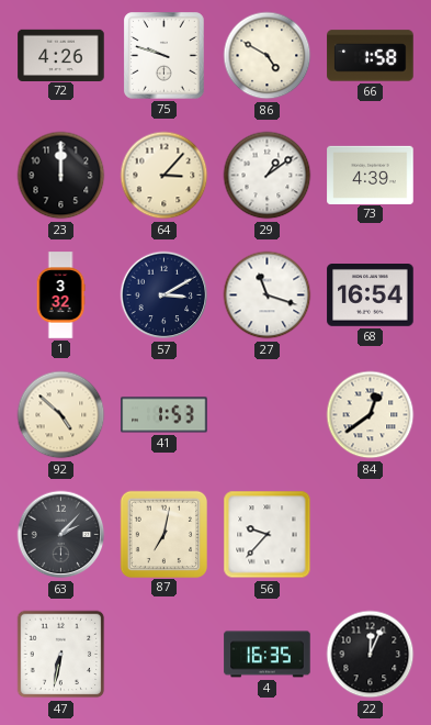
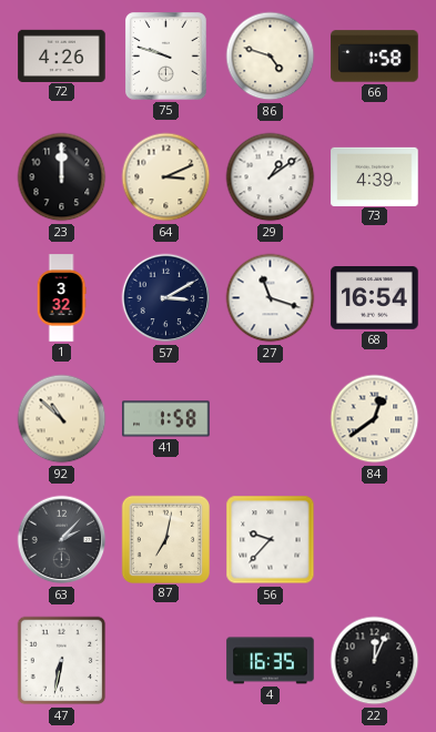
86: 4:50 -> 4:48
64: 3:07 -> 3:11
92: 4:52 -> 10:52
41: 1:53 -> 1:58
